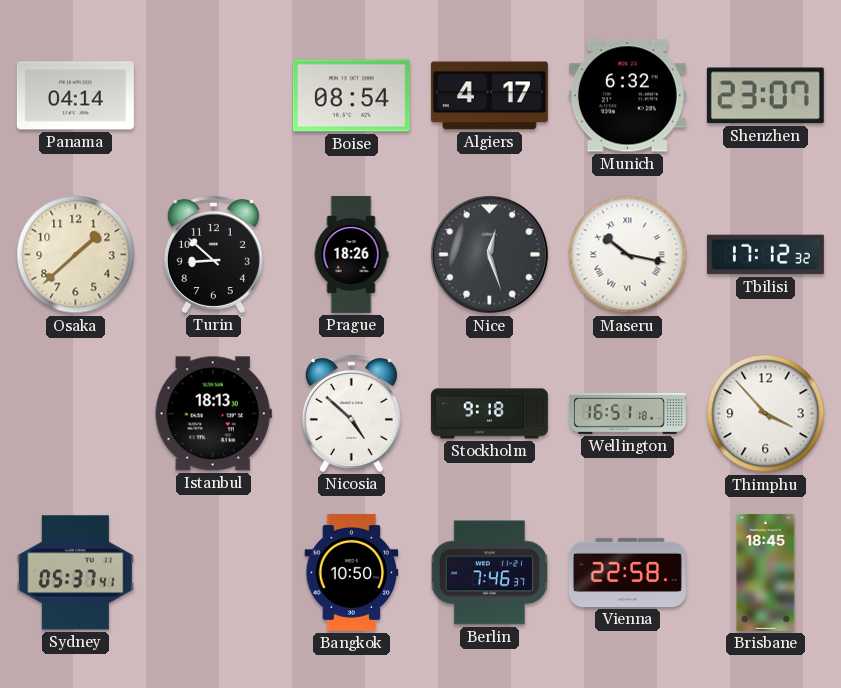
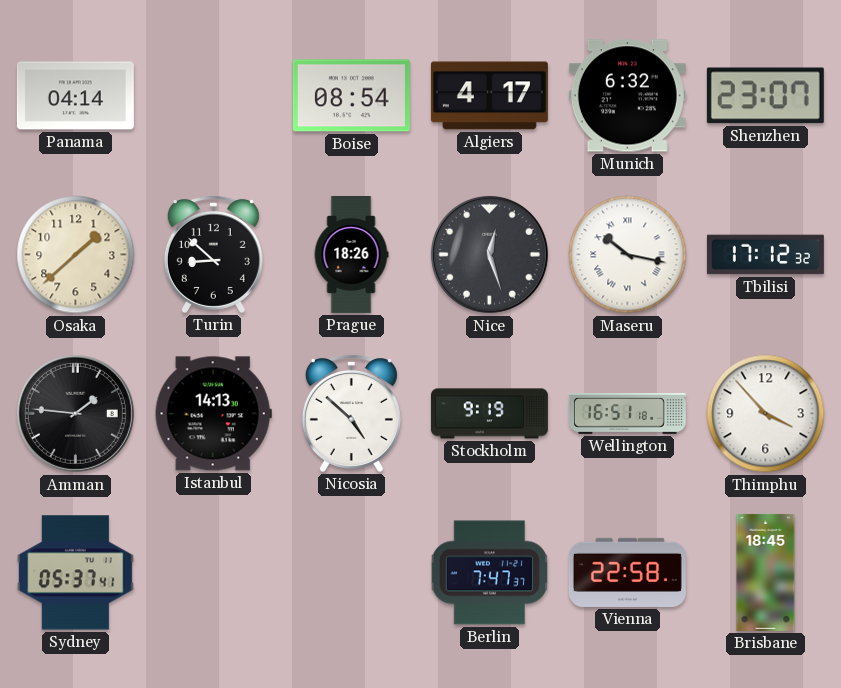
Amman: none -> 1:46
Istanbul: 18:13 -> 14:13
Stockholm: 9:18 -> 9:19
Bangkok: 10:50 -> none
Berlin: 7:46 -> 7:47
